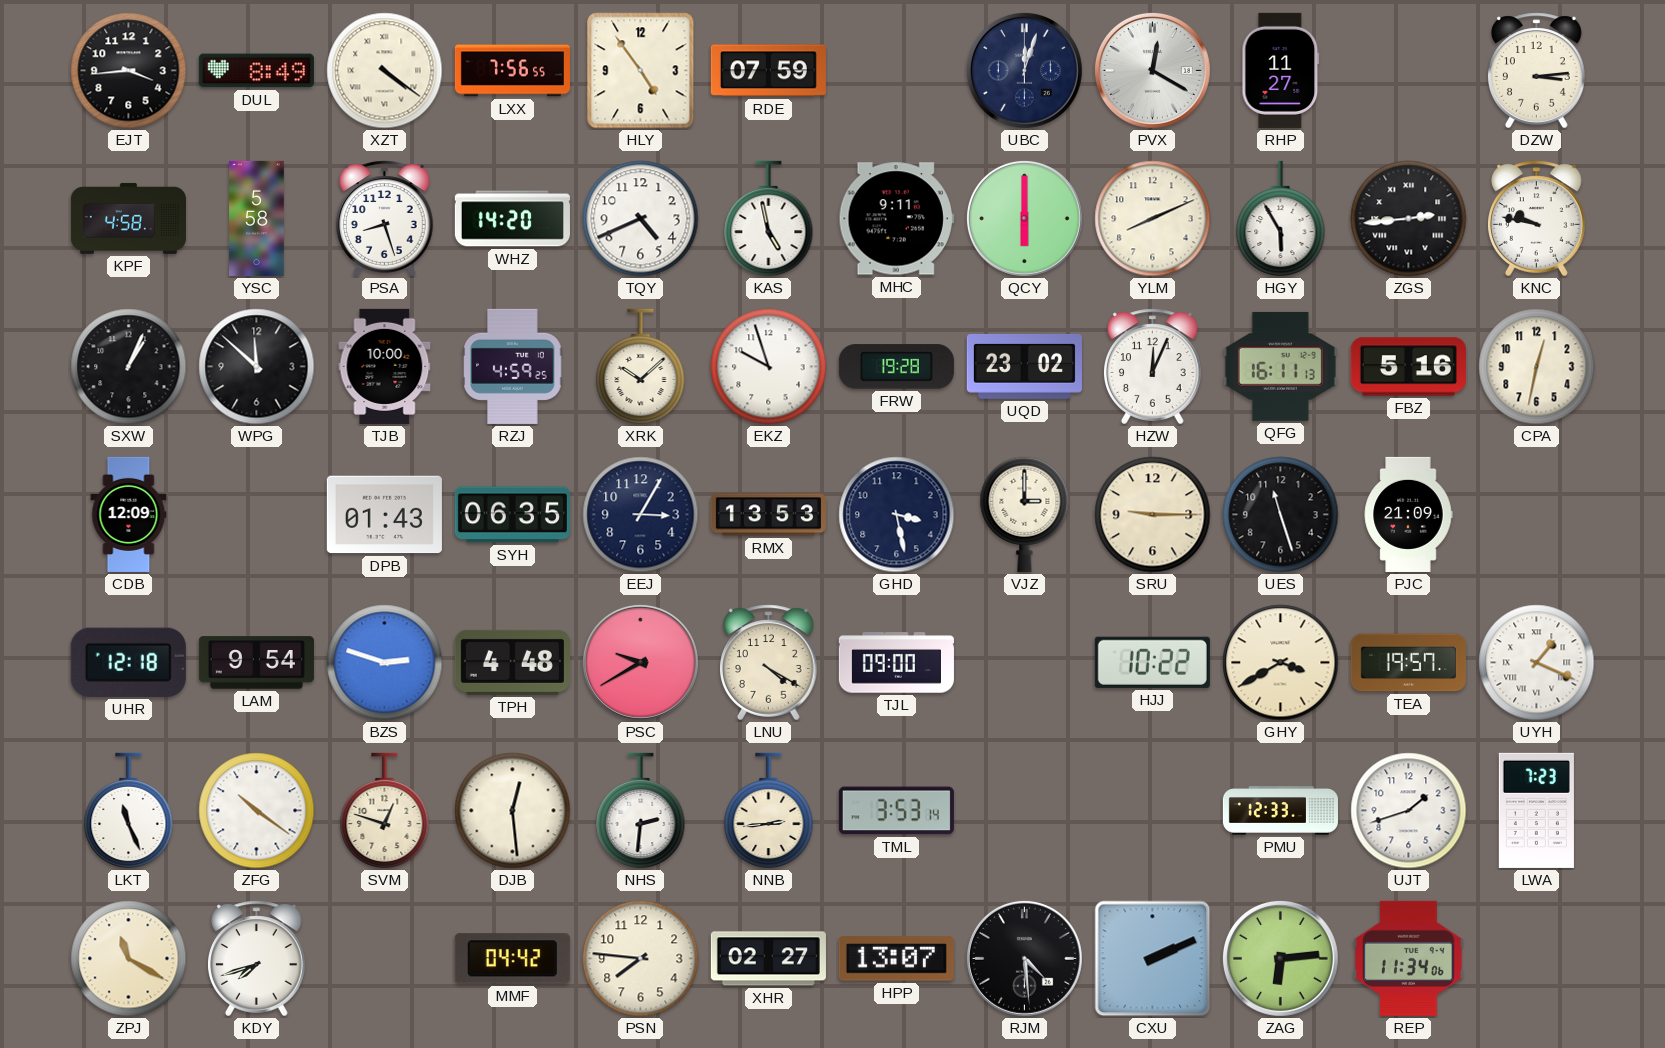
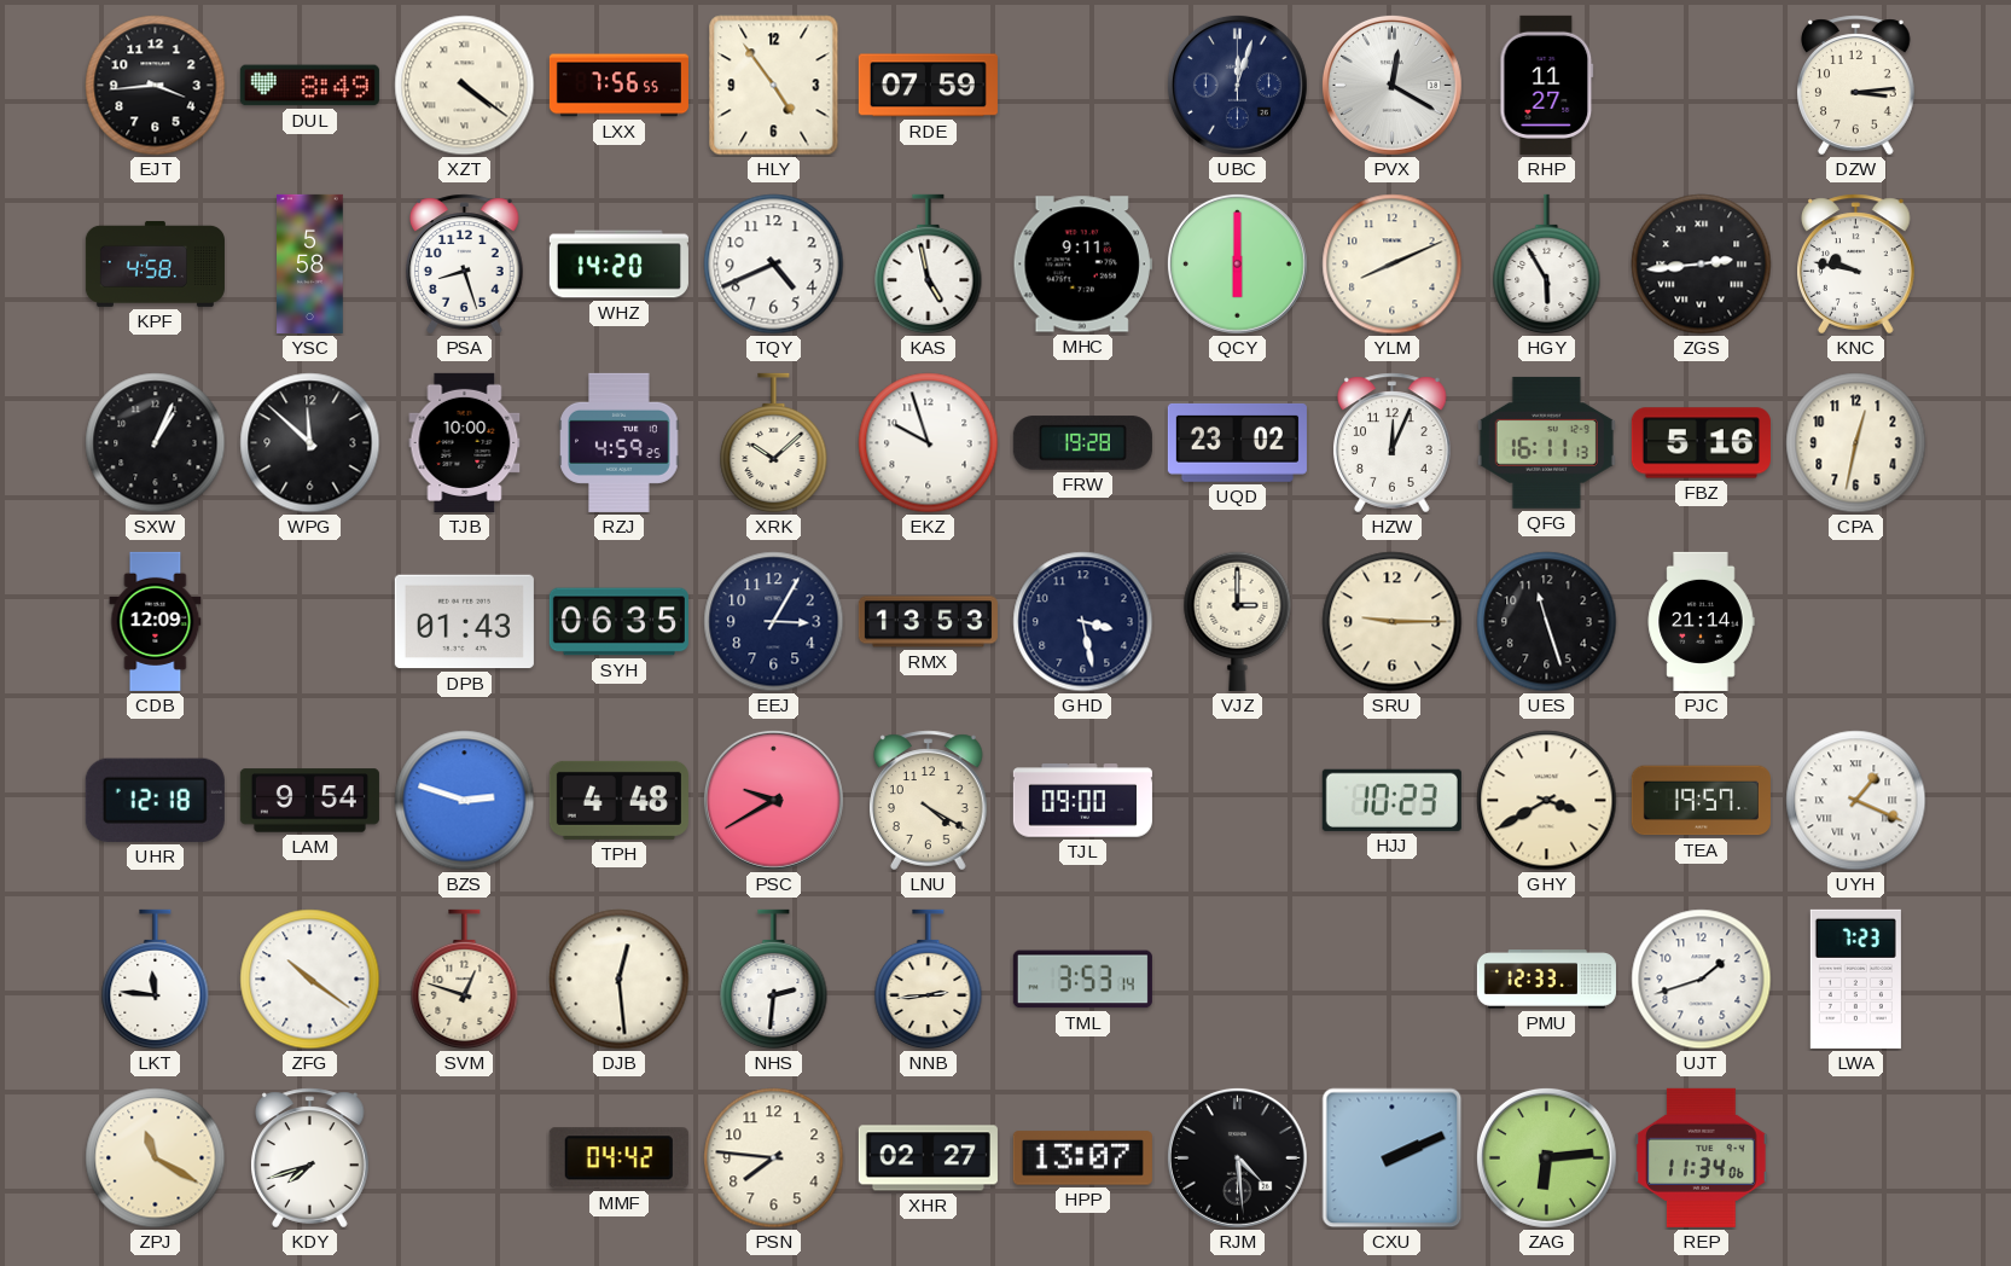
PJC: 21:09 -> 21:14
HJJ: 10:22 -> 10:23
LKT: 11:26 -> 11:46
